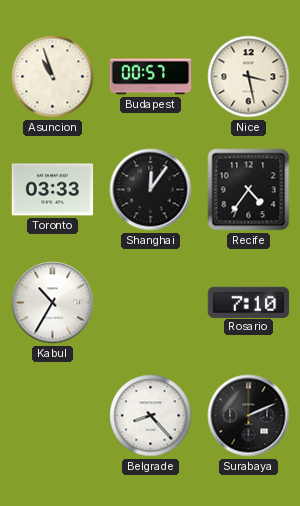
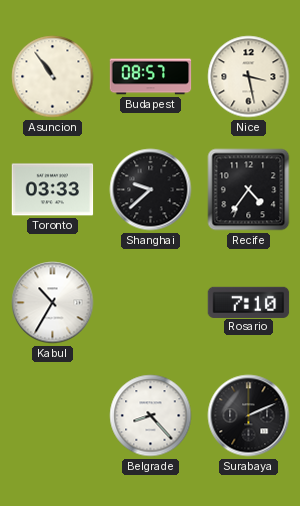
Asuncion: 10:57 -> 10:54
Budapest: 00:57 -> 08:57
Shanghai: 12:06 -> 9:38
